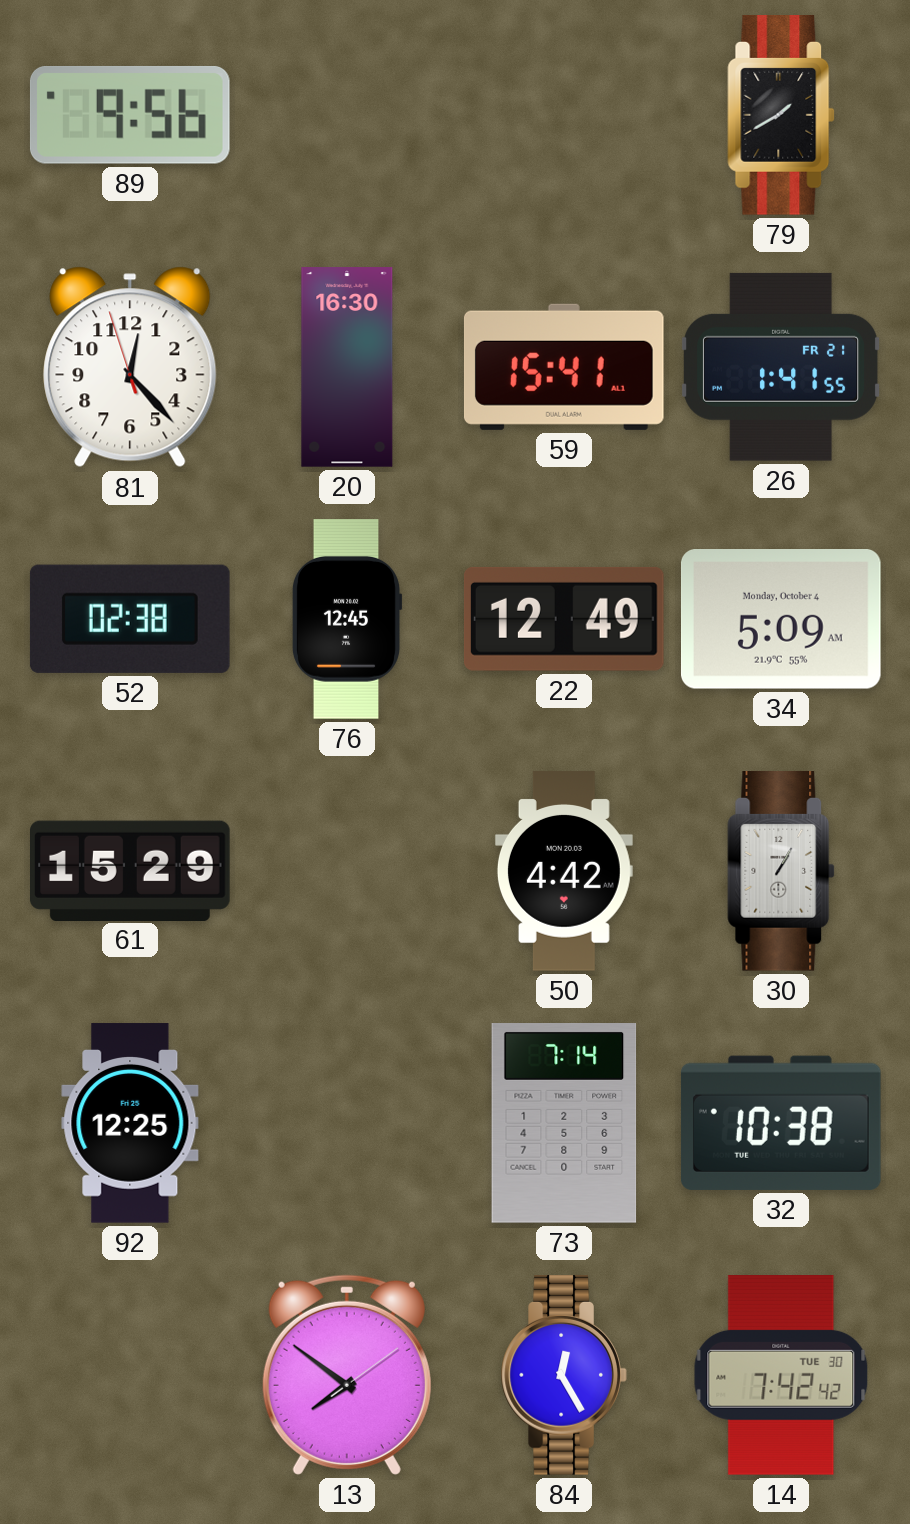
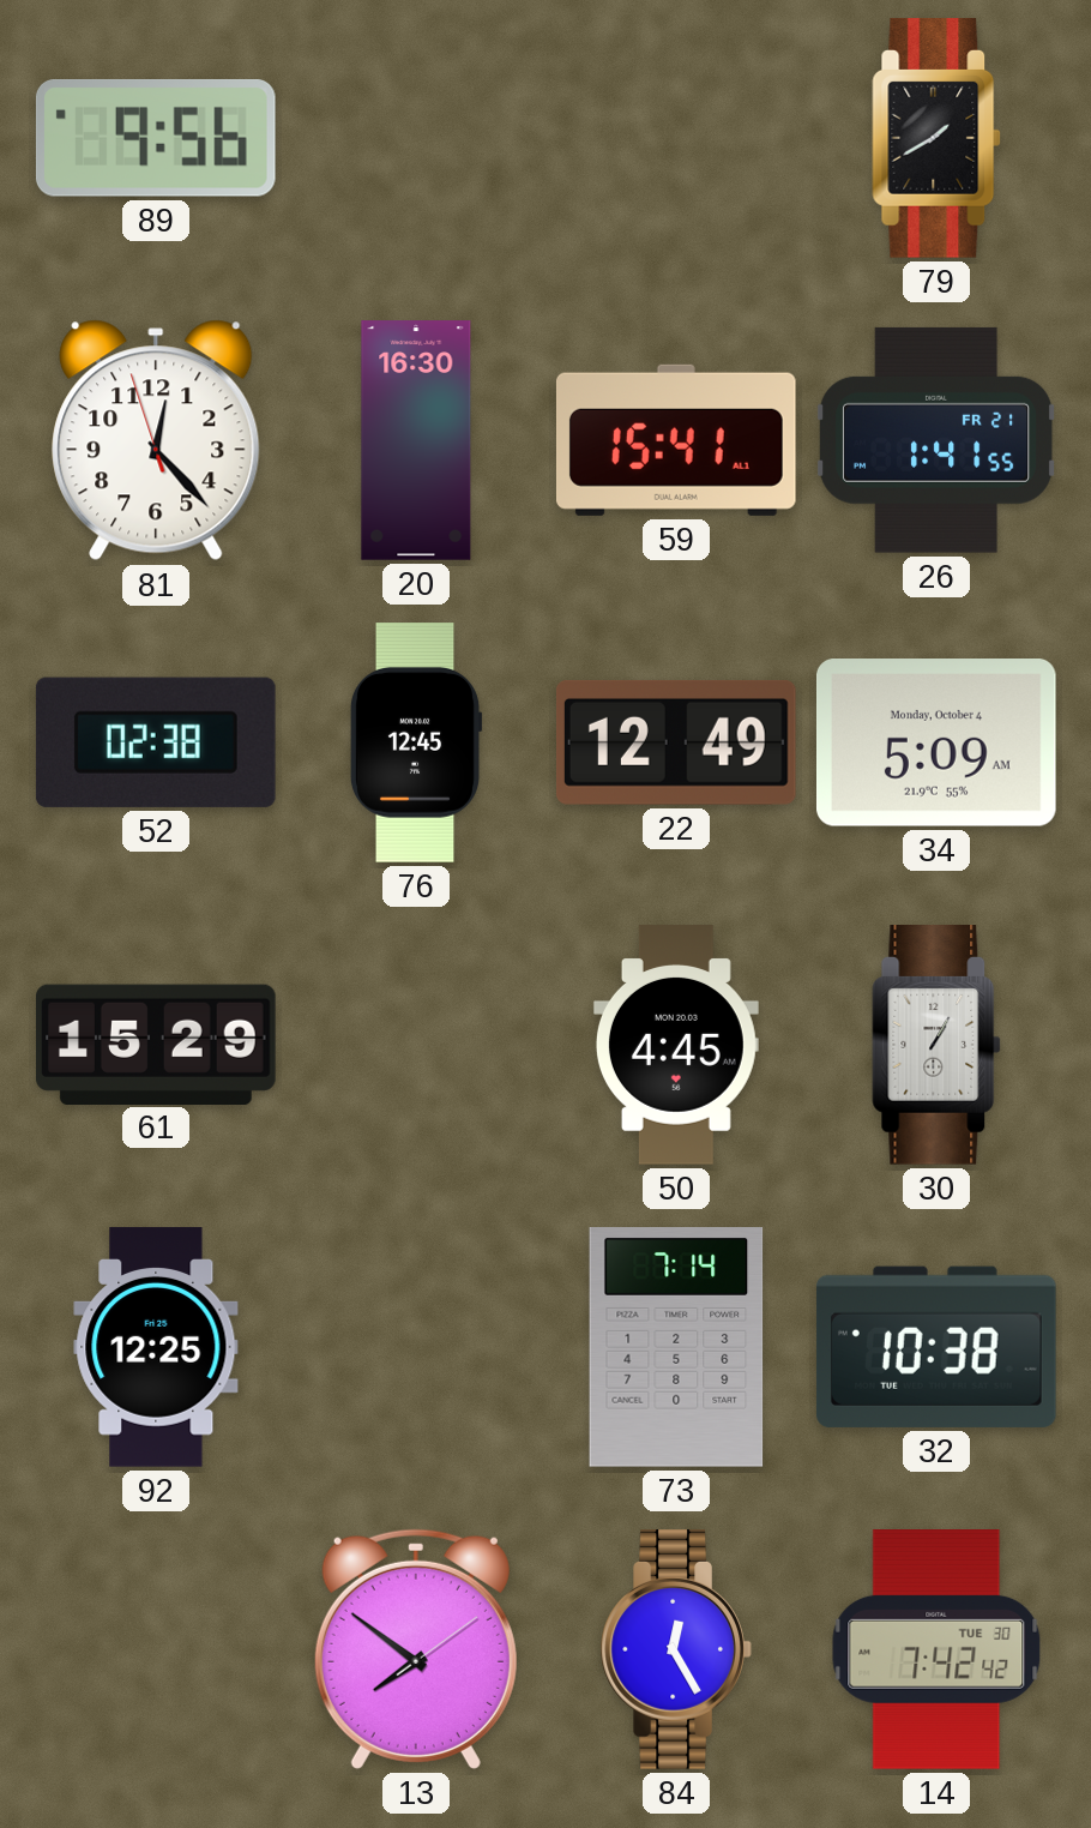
50: 4:42 -> 4:45
